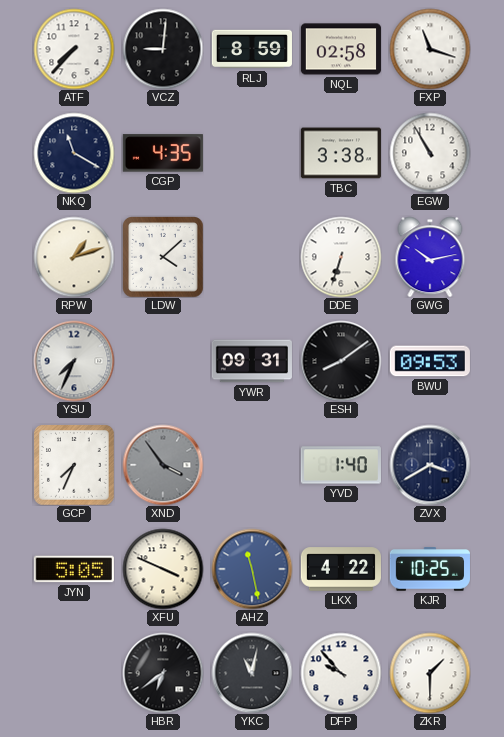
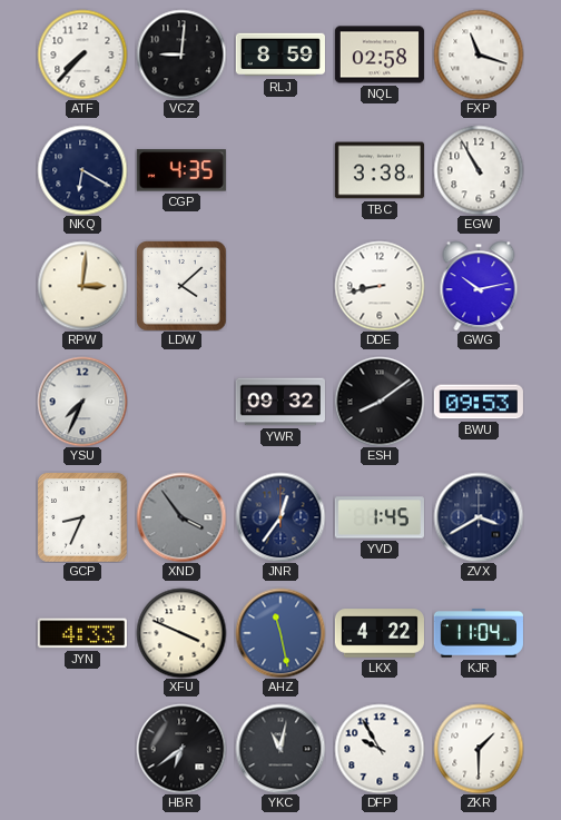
NKQ: 11:20 -> 6:20
RPW: 1:12 -> 3:01
DDE: 6:33 -> 8:43
YWR: 09:31 -> 09:32
GCP: 7:34 -> 8:34
JNR: none -> 12:36
YVD: 1:40 -> 1:45
JYN: 5:05 -> 4:33
KJR: 10:25 -> 11:04
DFP: 9:53 -> 9:55
